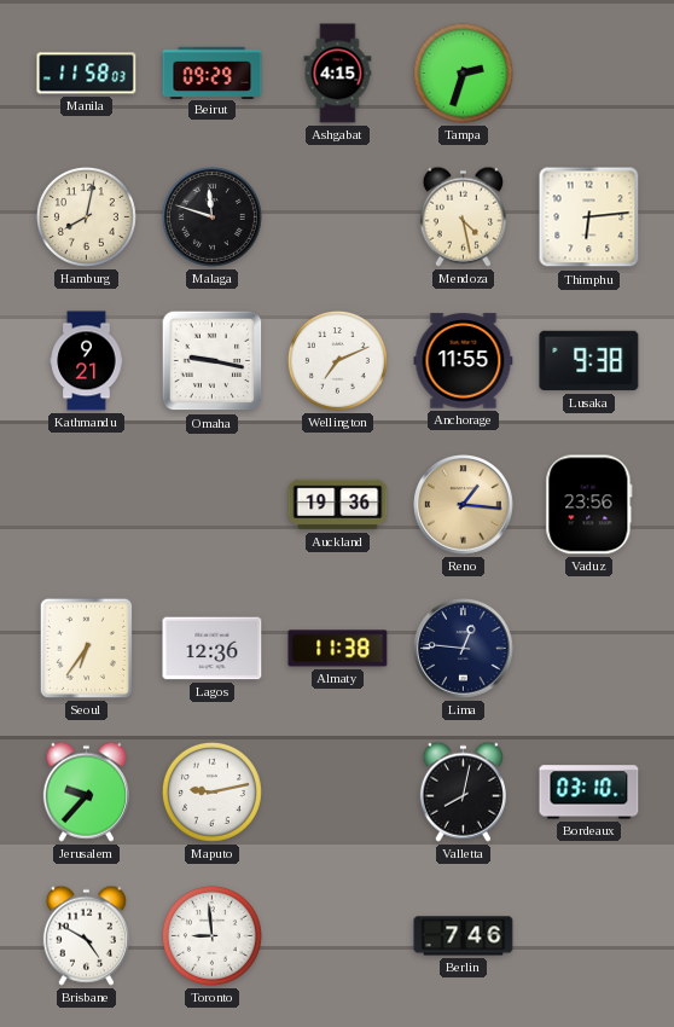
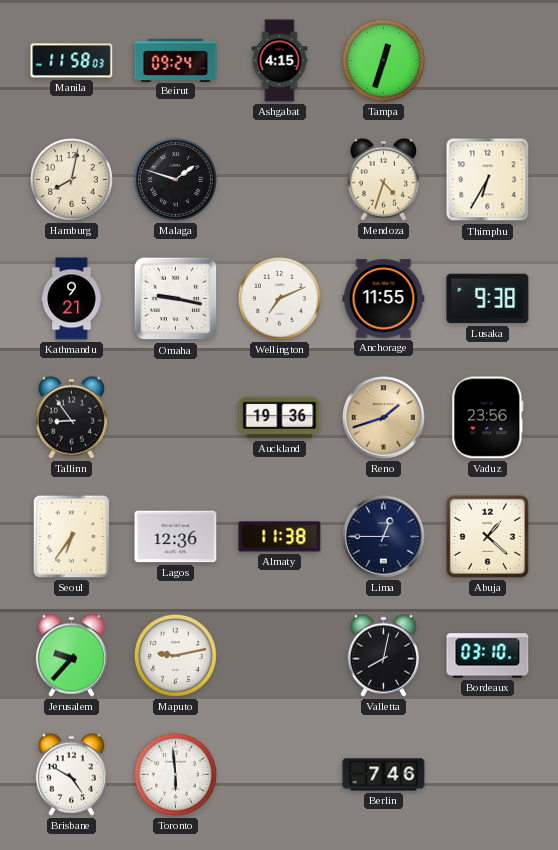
Beirut: 09:29 -> 09:24
Tampa: 2:33 -> 12:33
Malaga: 11:48 -> 1:48
Mendoza: 4:28 -> 4:33
Thimphu: 6:14 -> 6:35
Tallinn: none -> 8:54
Reno: 1:16 -> 1:42
Lima: 12:46 -> 12:45
Abuja: none -> 1:22
Toronto: 8:59 -> 5:59
